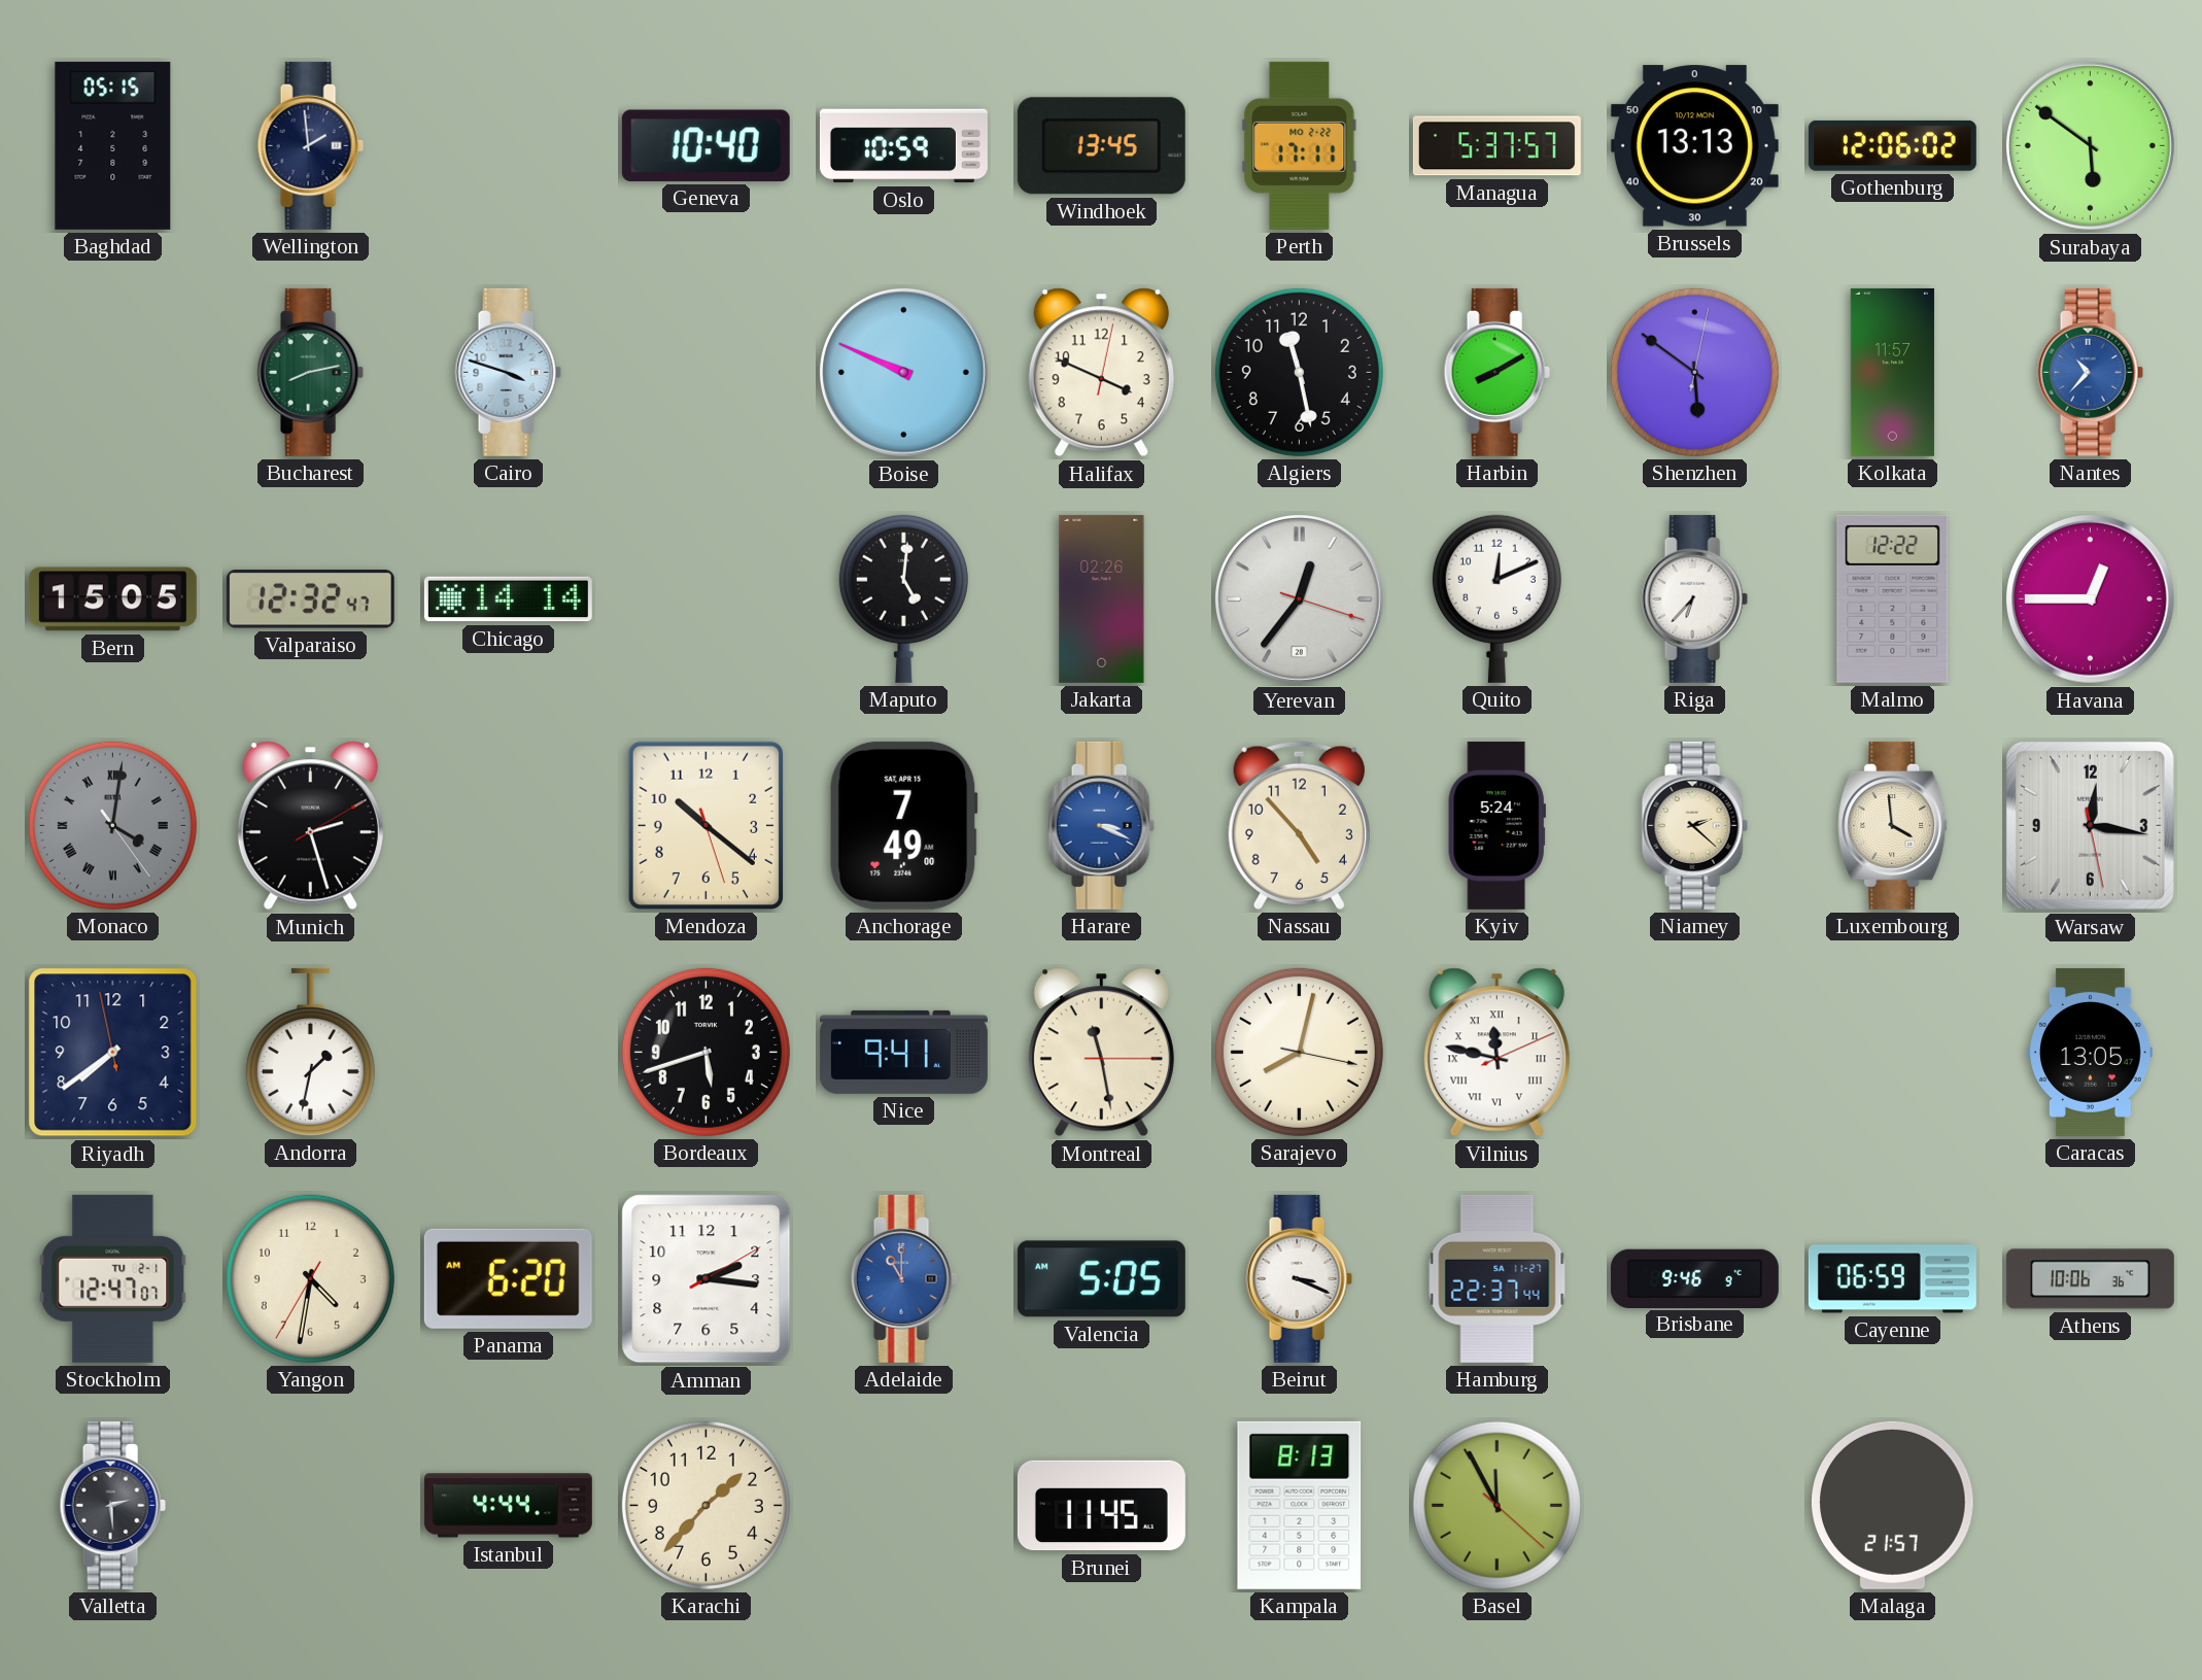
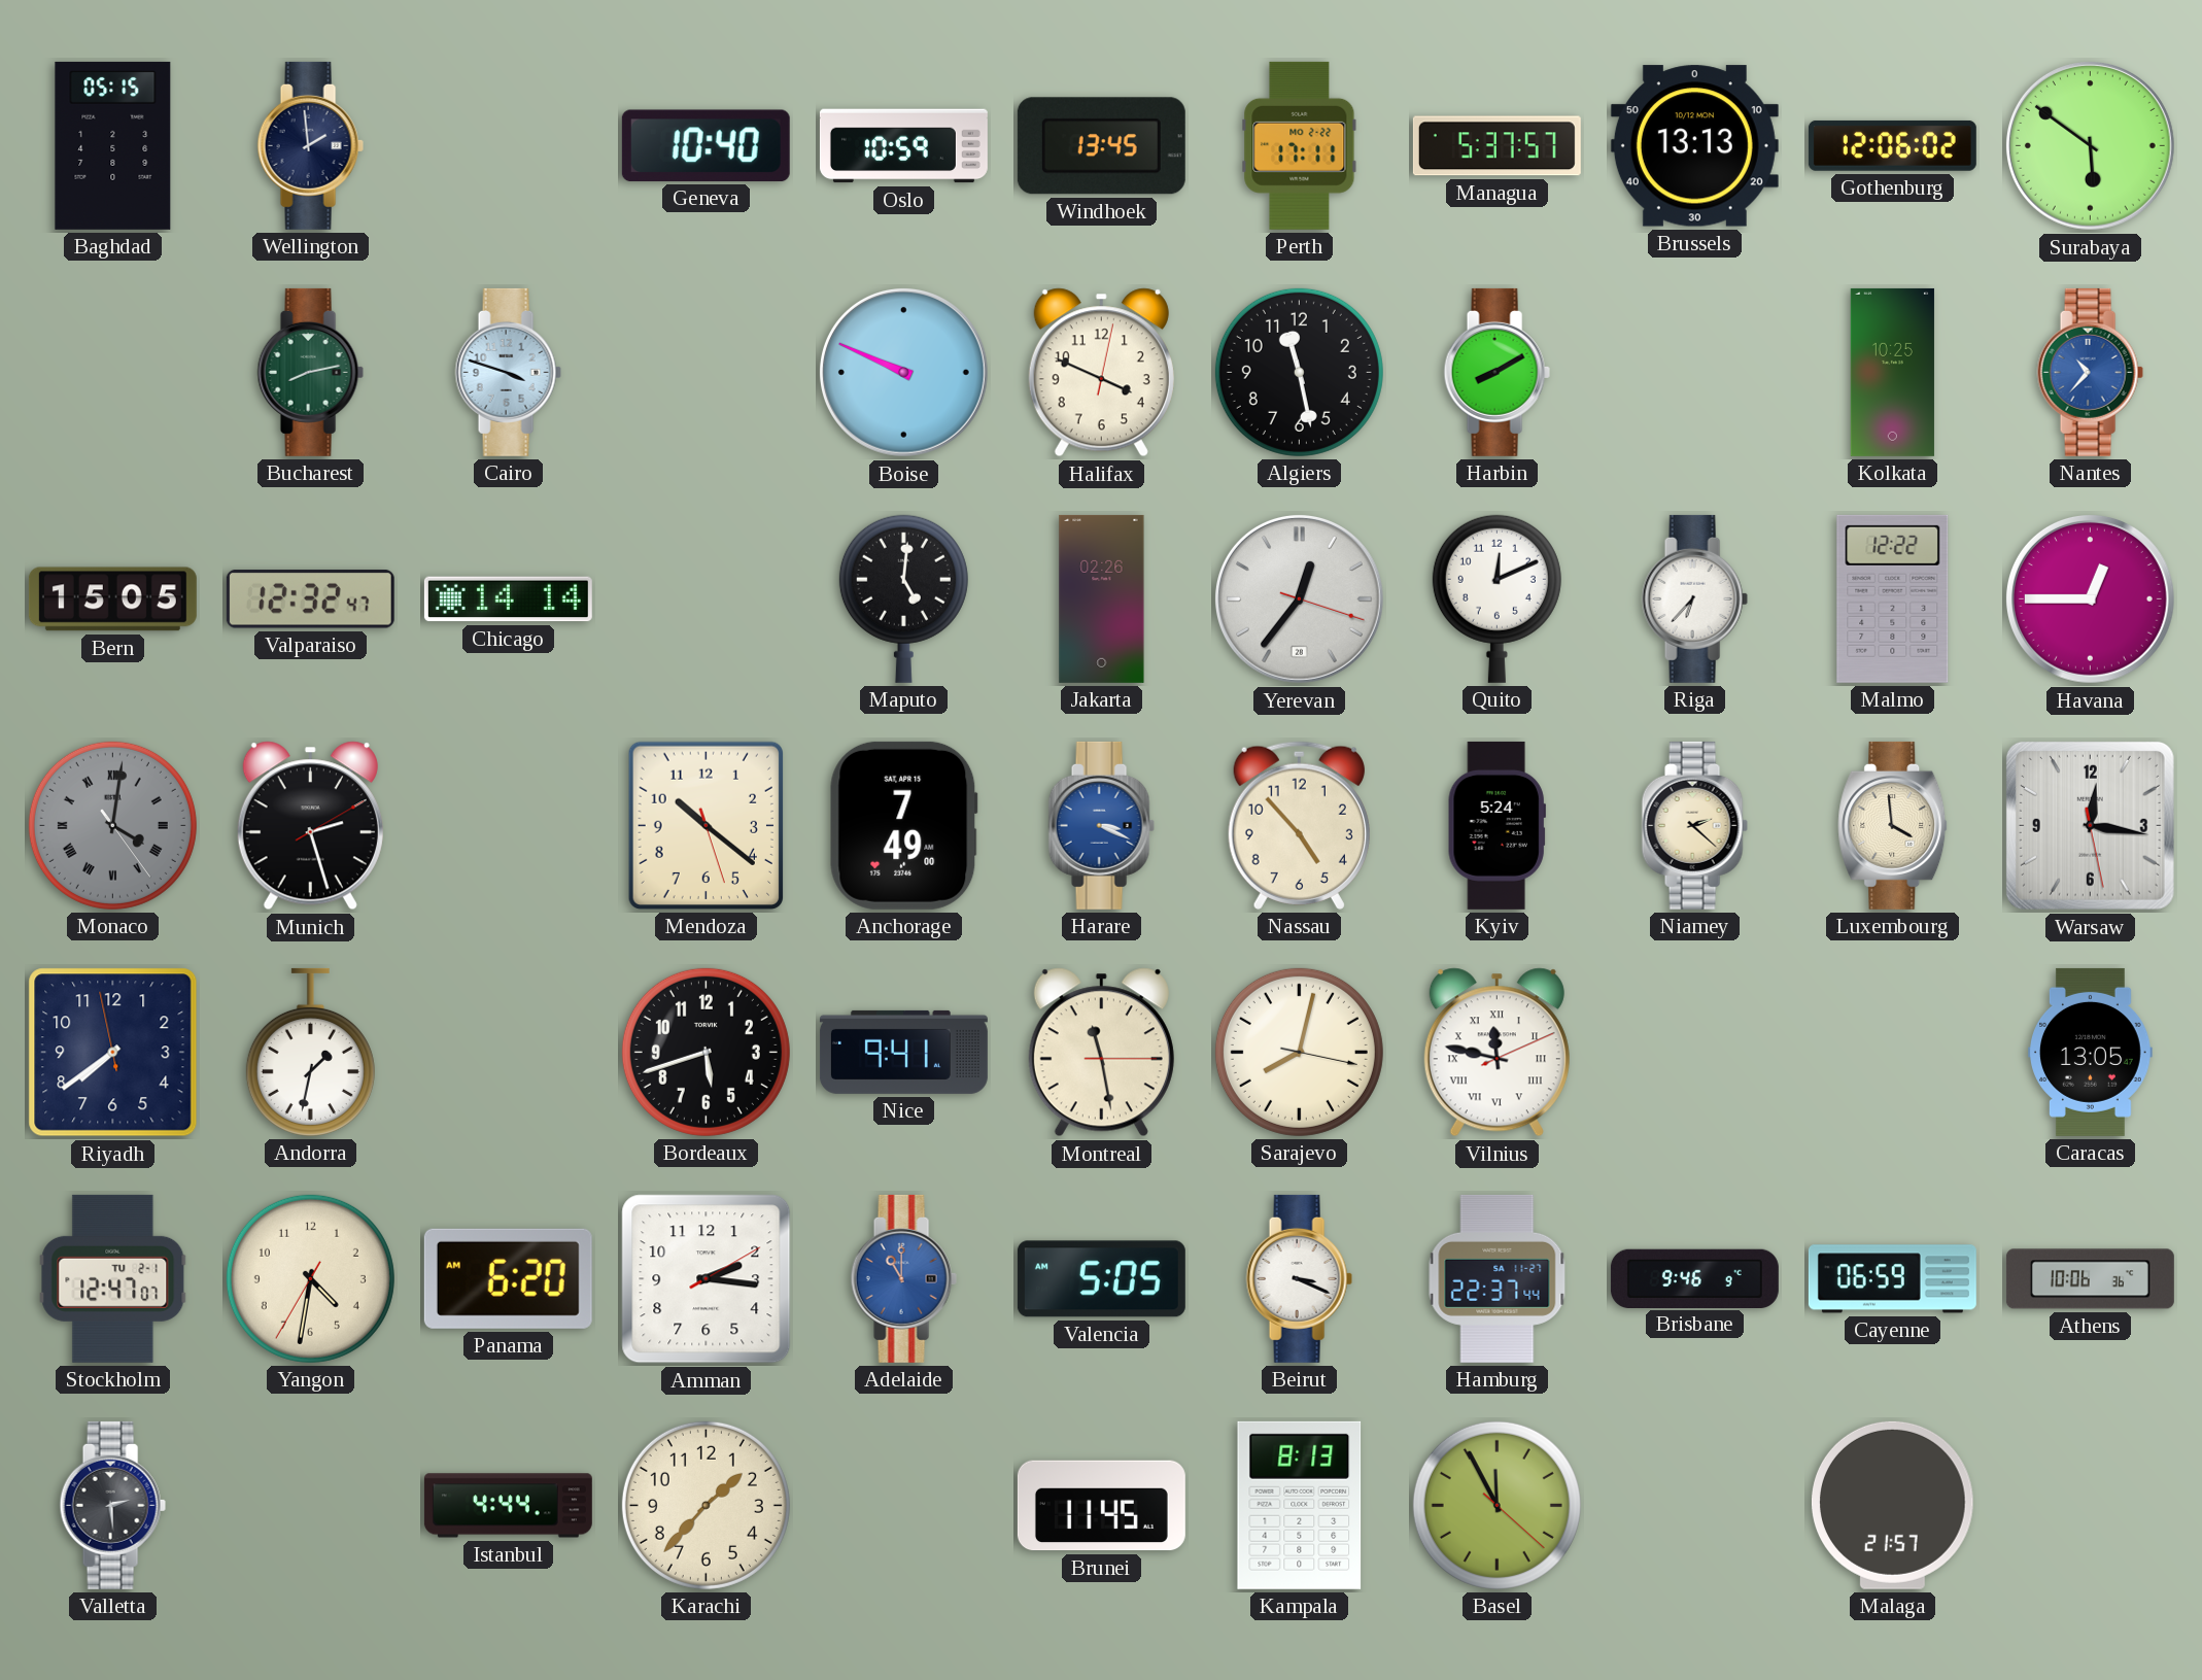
Shenzhen: 5:51 -> none
Kolkata: 11:57 -> 10:25
